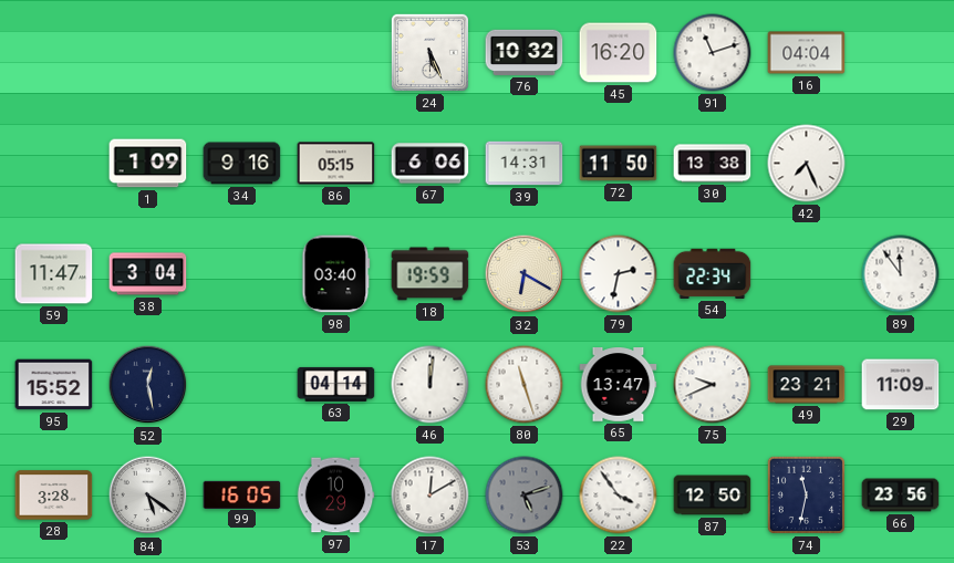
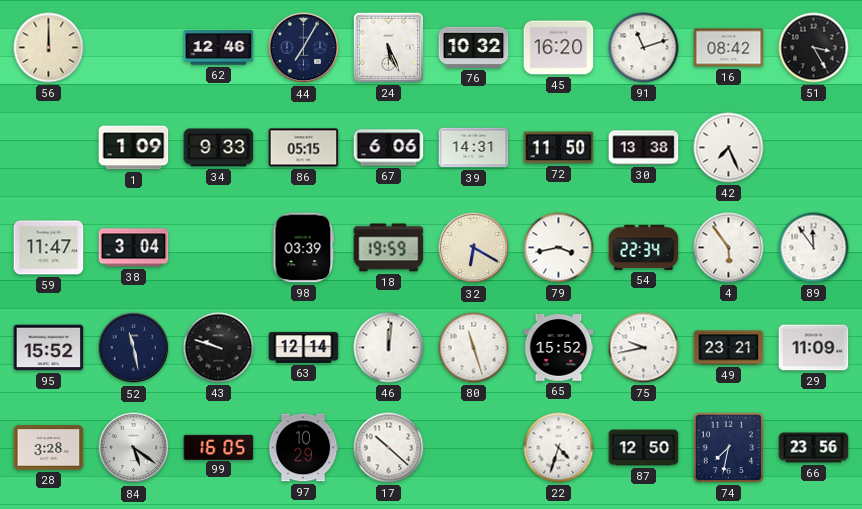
56: none -> 12:00
62: none -> 12:46
44: none -> 7:05
16: 04:04 -> 08:42
51: none -> 3:25
34: 9:16 -> 9:33
98: 03:40 -> 03:39
79: 2:32 -> 3:43
4: none -> 5:54
52: 12:28 -> 11:28
43: none -> 9:48
63: 04:14 -> 12:14
65: 13:47 -> 15:52
75: 9:41 -> 9:43
17: 12:10 -> 10:22
53: 5:12 -> none
22: 3:54 -> 4:33
74: 11:32 -> 7:32
